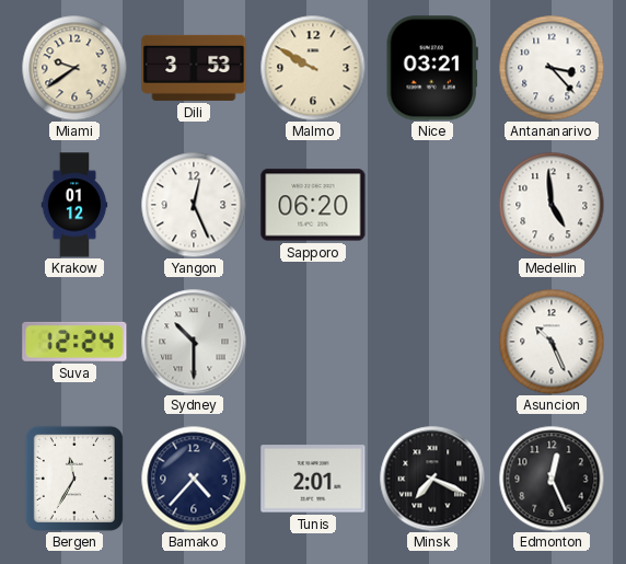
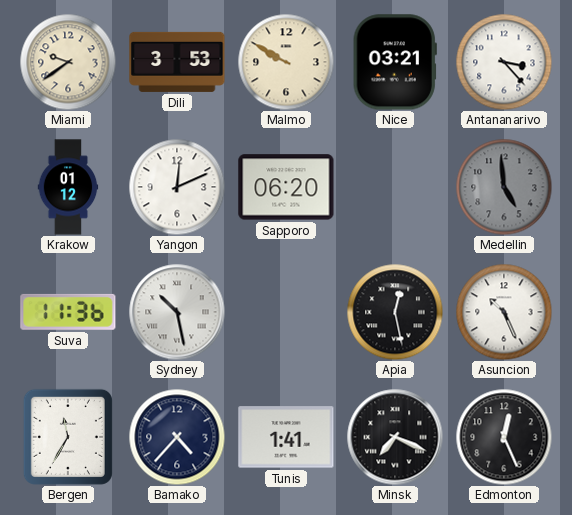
Yangon: 12:26 -> 12:11
Medellin dial: white -> grey
Suva: 12:24 -> 11:36
Sydney: 10:30 -> 10:28
Apia: none -> 12:28
Tunis: 2:01 -> 1:41
